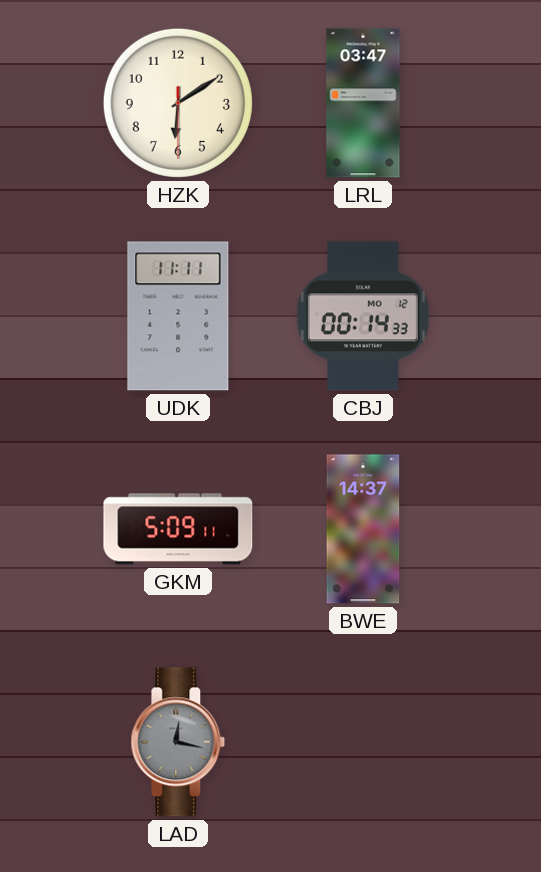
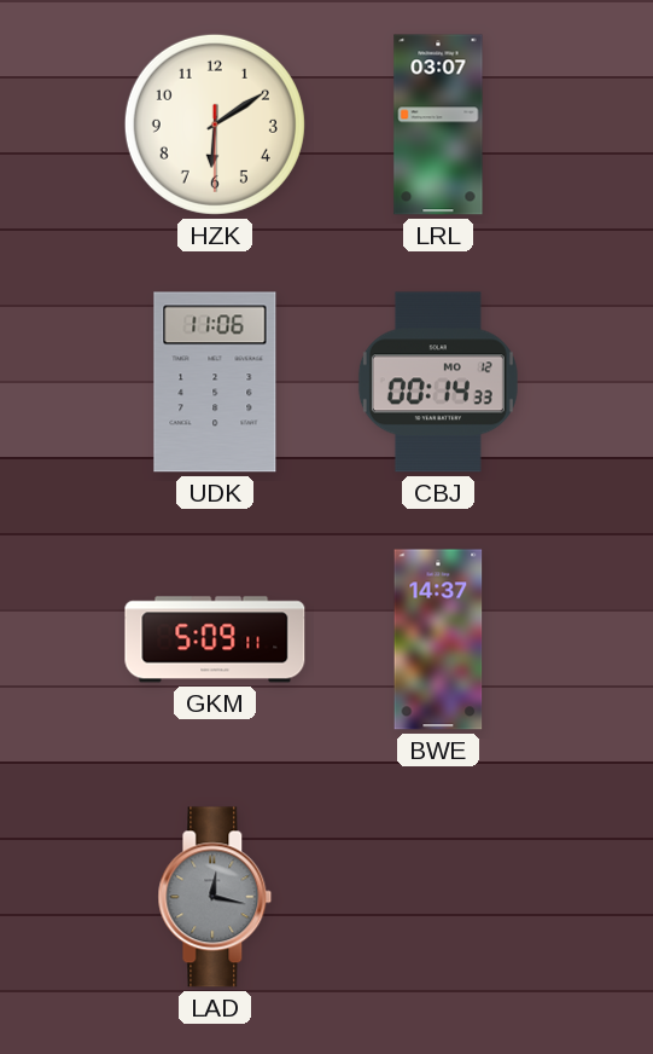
LRL: 03:47 -> 03:07
UDK: 11:11 -> 11:06
